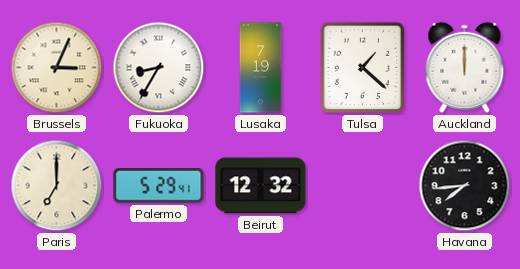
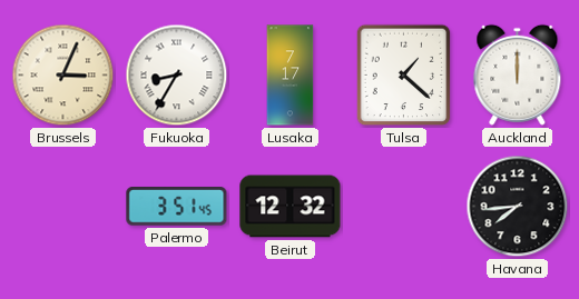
Lusaka: 7:19 -> 7:17
Paris: 7:00 -> none
Palermo: 5:29 -> 3:51
